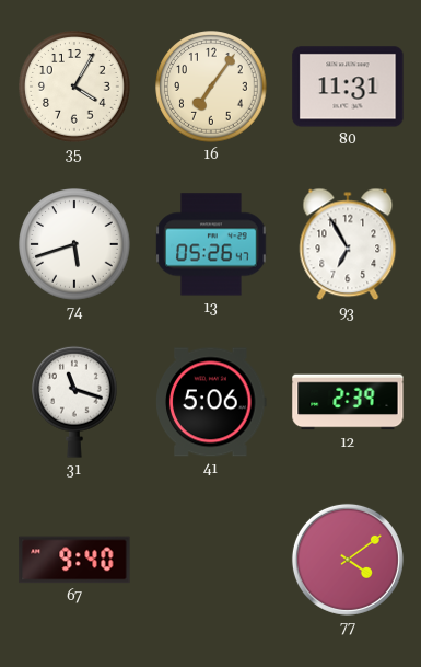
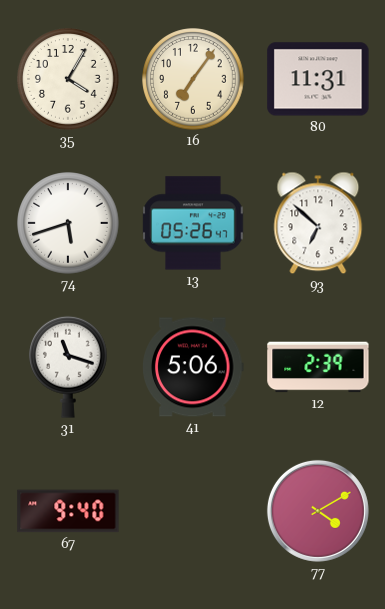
93: 6:55 -> 6:52
77: 4:09 -> 4:10
